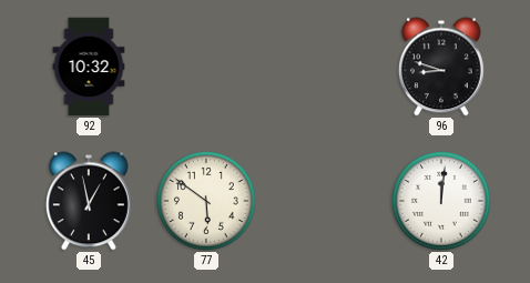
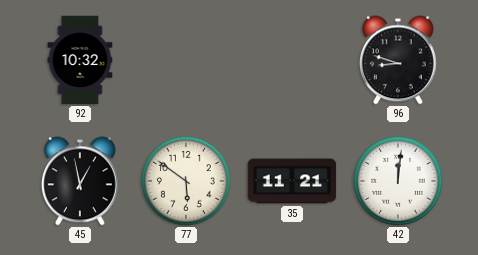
35: none -> 11:21
